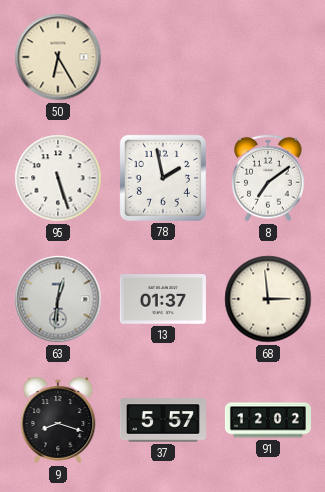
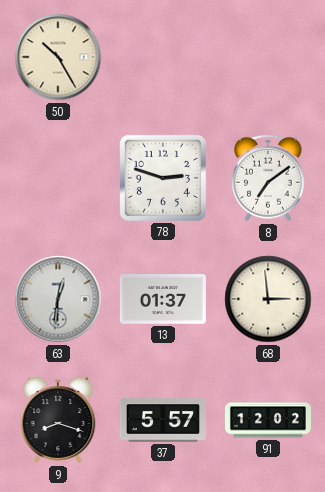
50: 6:25 -> 10:25
95: 5:27 -> none
78: 1:58 -> 2:48
